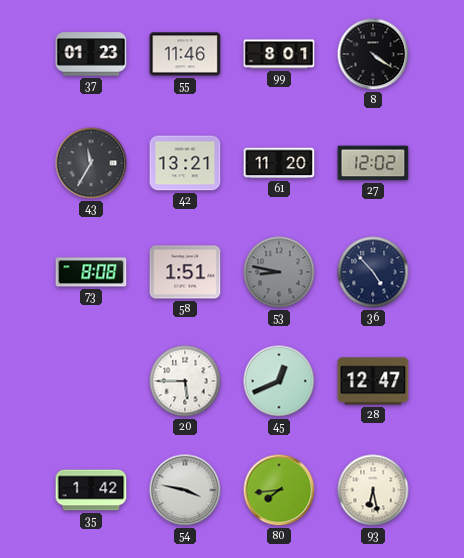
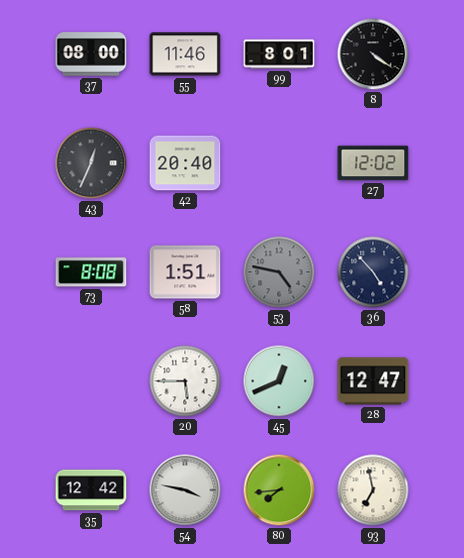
37: 01:23 -> 08:00
43: 11:35 -> 12:34
42: 13:21 -> 20:40
61: 11:20 -> none
53: 8:47 -> 4:47
35: 1:42 -> 12:42
93: 6:28 -> 6:58
